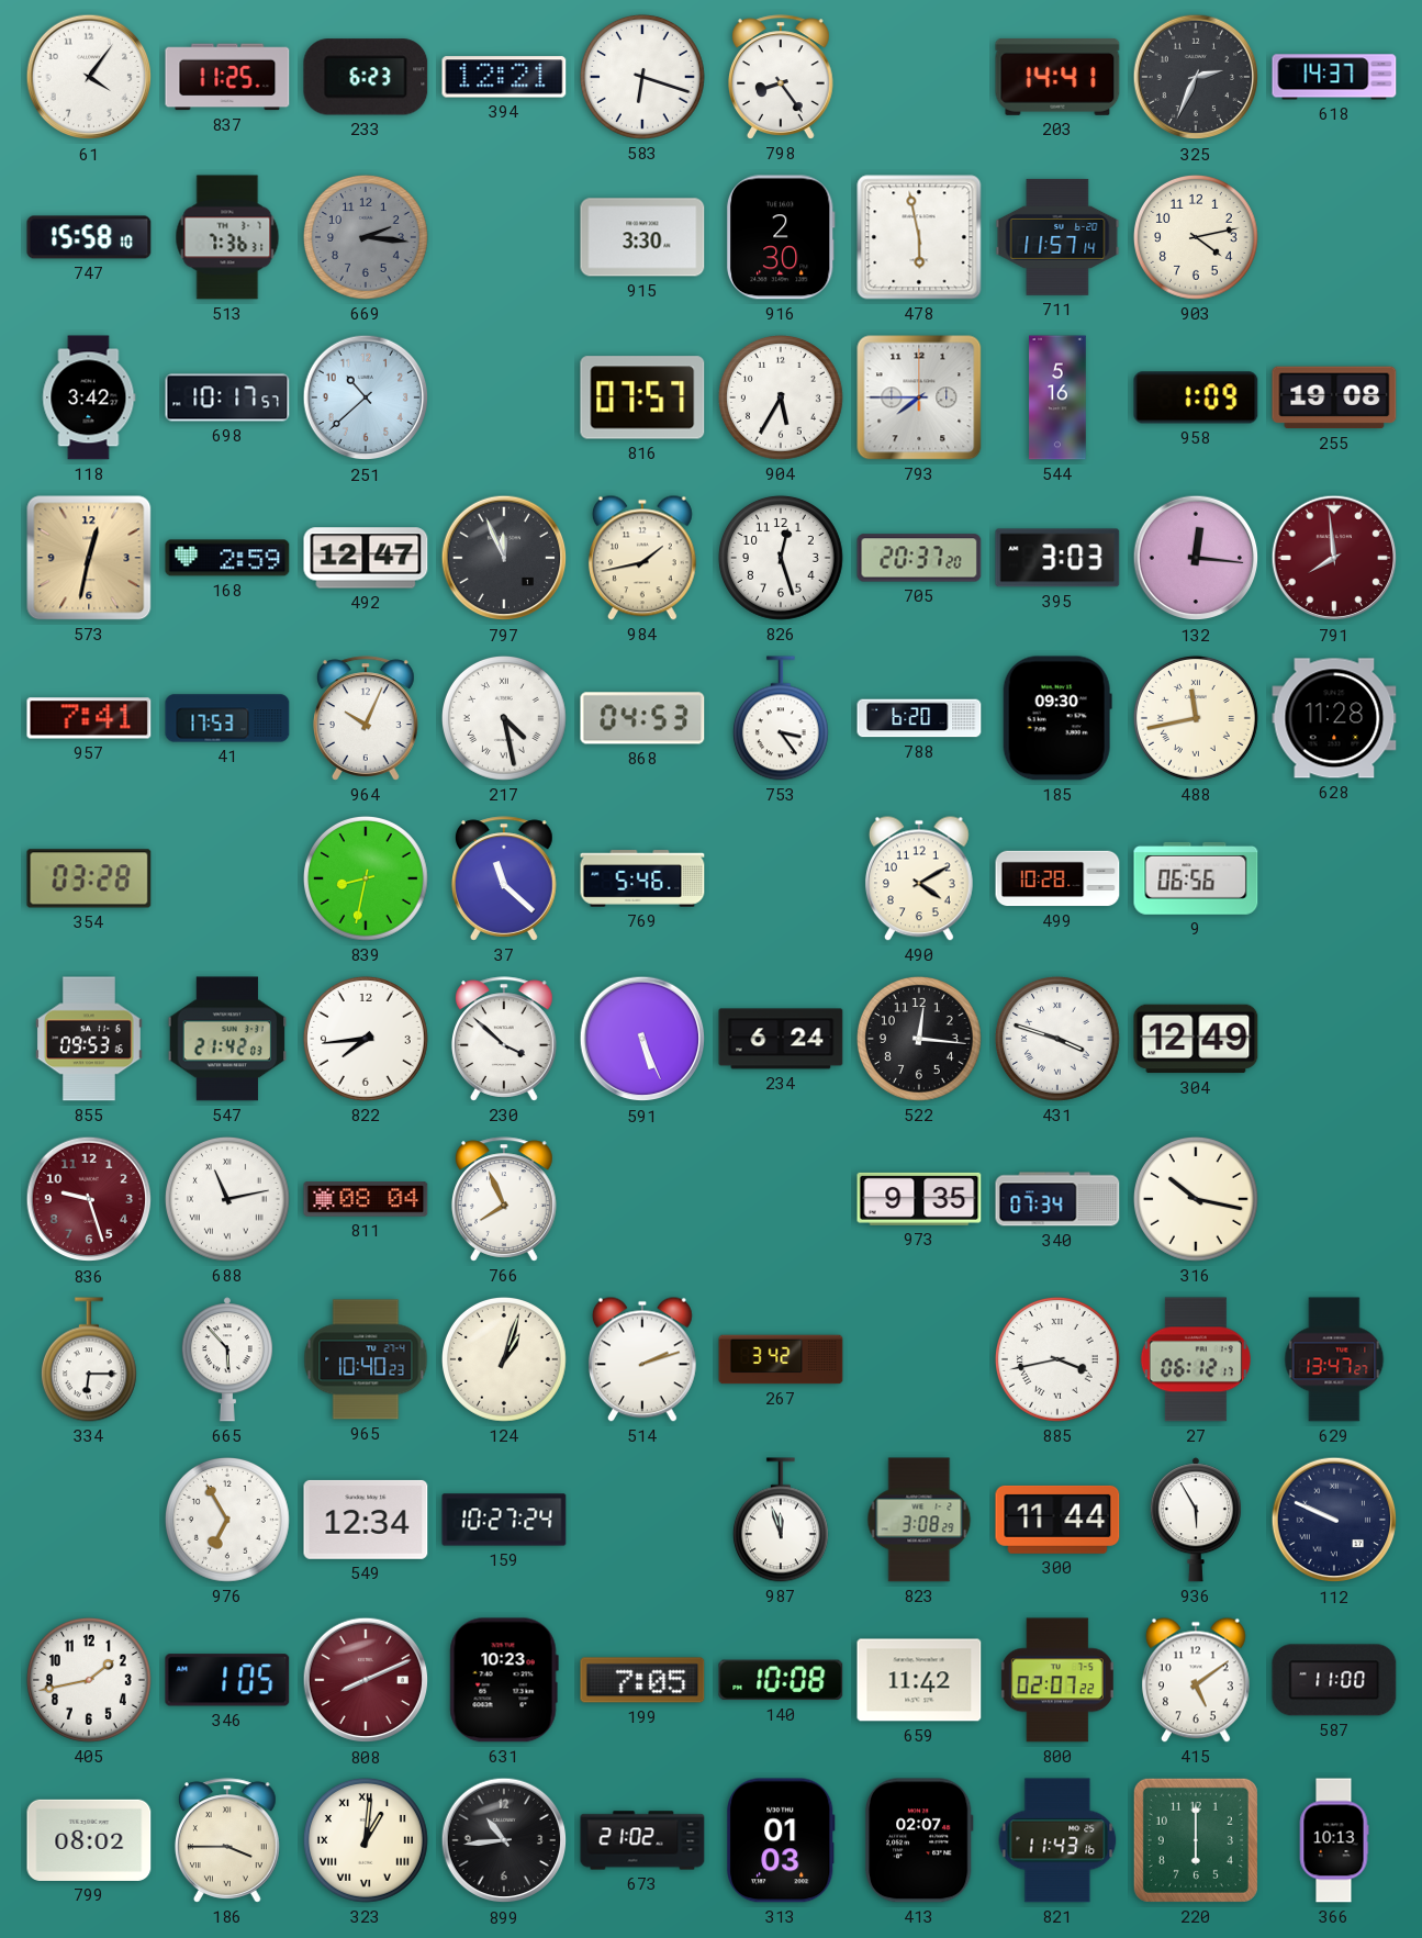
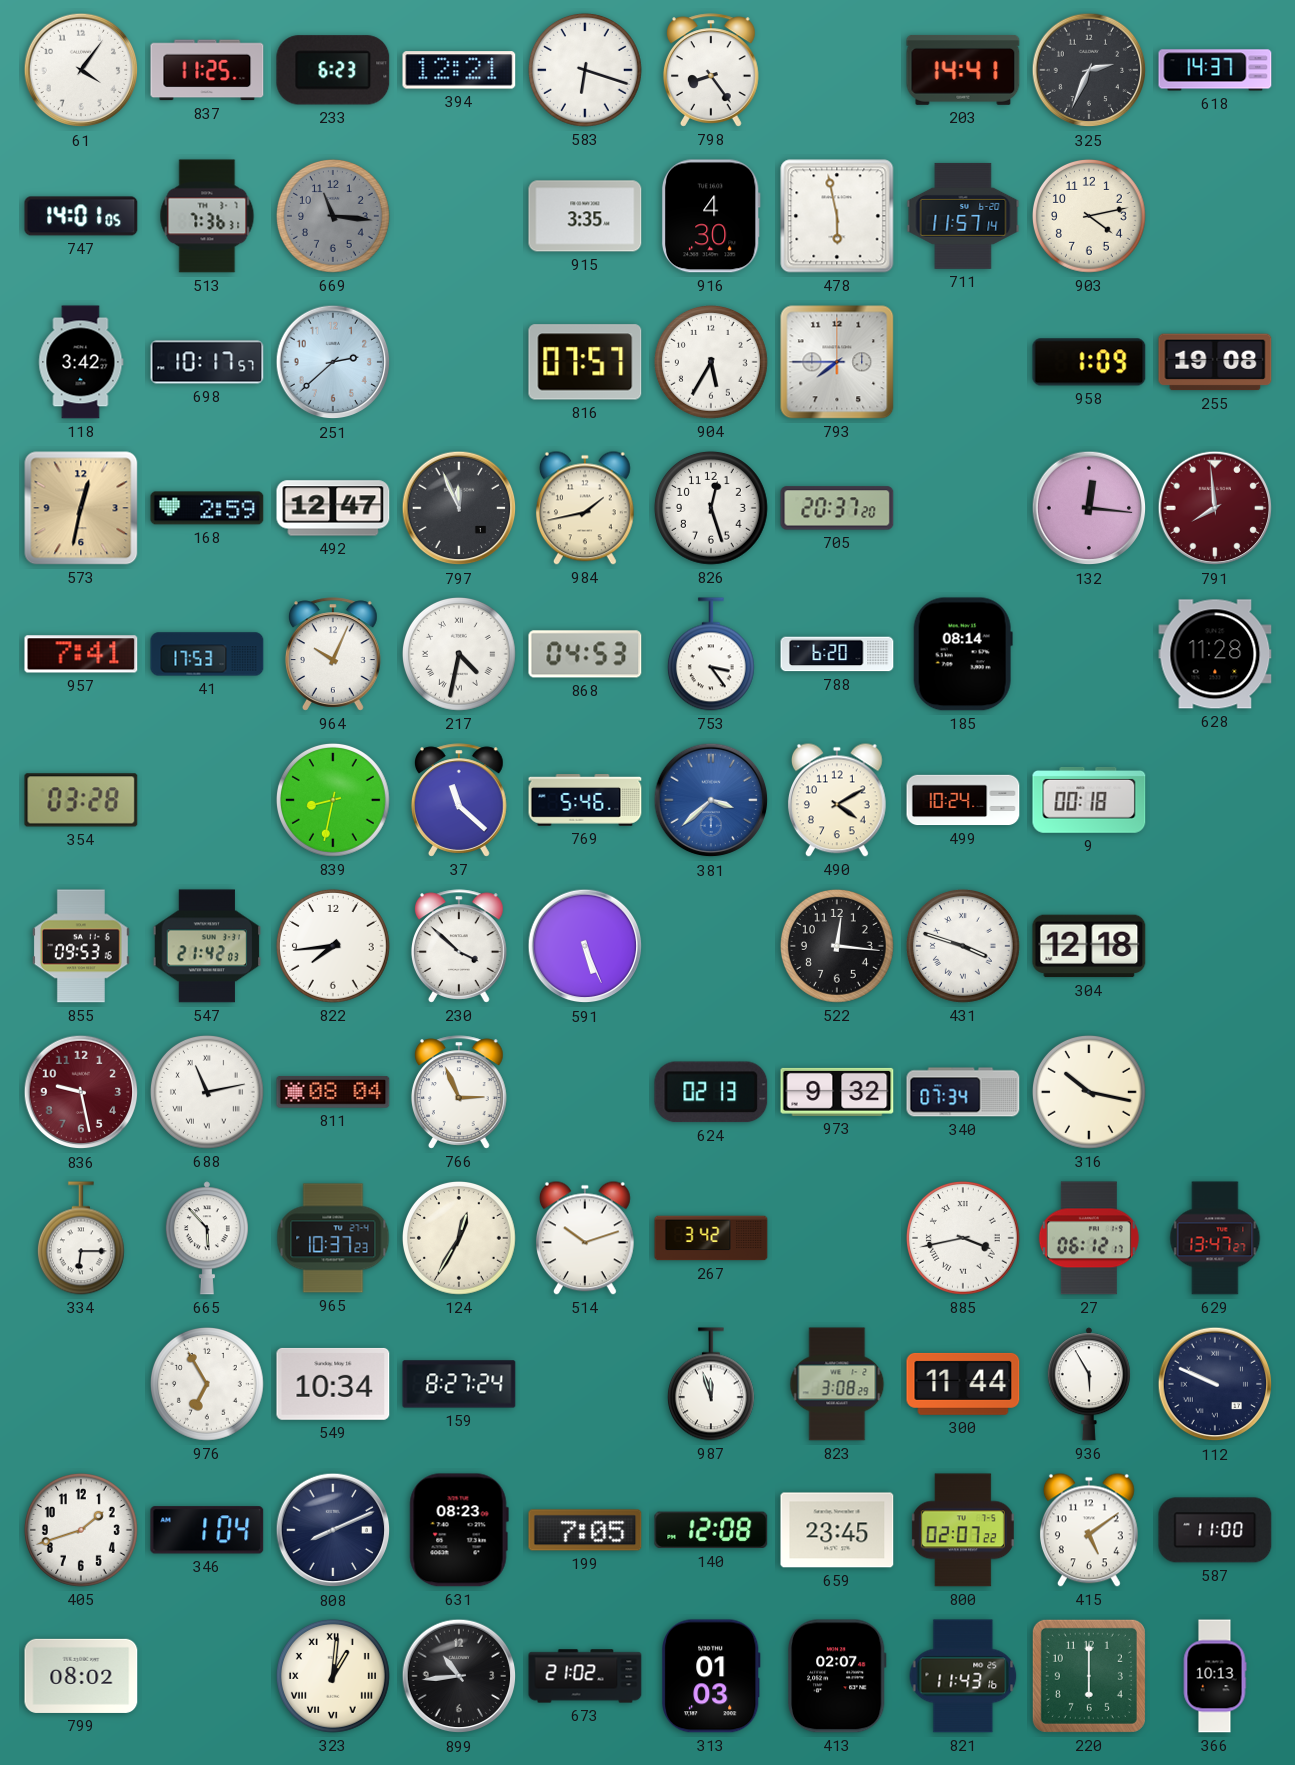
747: 15:58 -> 14:01
669: 2:16 -> 11:16
915: 3:30 -> 3:35
916: 2:30 -> 4:30
251: 10:38 -> 2:38
544: 5:16 -> none
395: 3:03 -> none
217: 4:28 -> 4:32
185: 09:30 -> 08:14
488: 11:43 -> none
381: none -> 3:38
499: 10:28 -> 10:24
9: 06:56 -> 00:18
234: 6:24 -> none
304: 12:49 -> 12:18
836: 9:27 -> 9:28
766: 7:56 -> 2:56
624: none -> 02:13
973: 9:35 -> 9:32
965: 10:40 -> 10:37
124: 1:03 -> 12:35
514: 2:12 -> 10:12
549: 12:34 -> 10:34
159: 10:27 -> 8:27
405: 1:43 -> 1:42
346: 1:05 -> 1:04
808 dial: burgundy -> navy
631: 10:23 -> 08:23
140: 10:08 -> 12:08
659: 11:42 -> 23:45
186: 3:45 -> none
